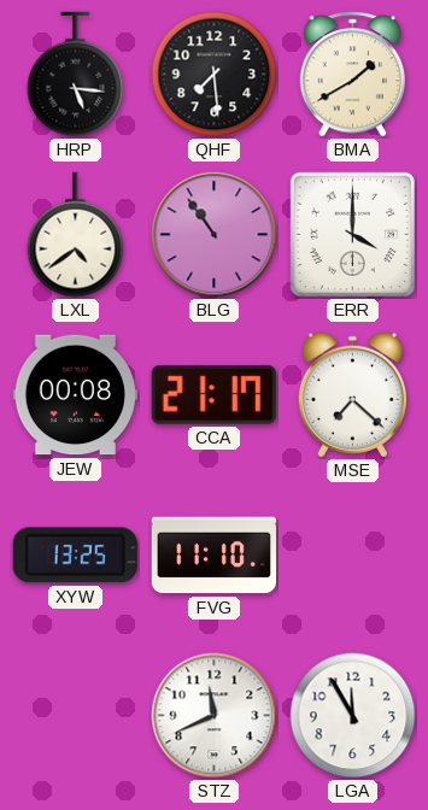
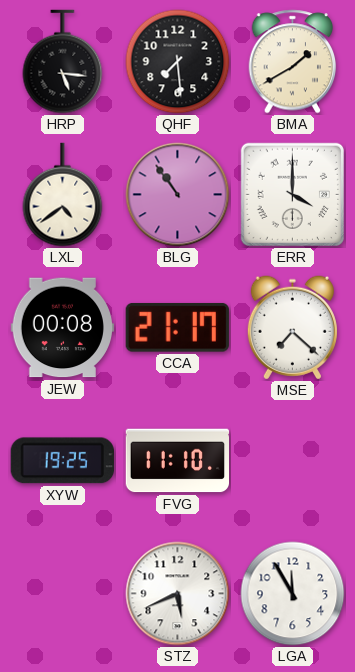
XYW: 13:25 -> 19:25
STZ: 11:41 -> 5:41
